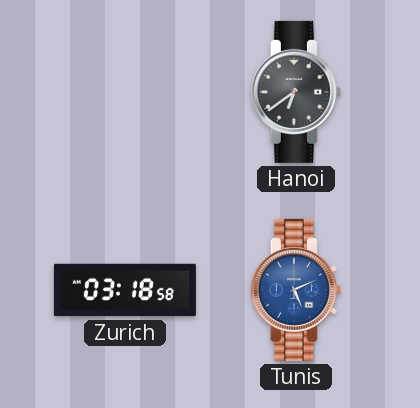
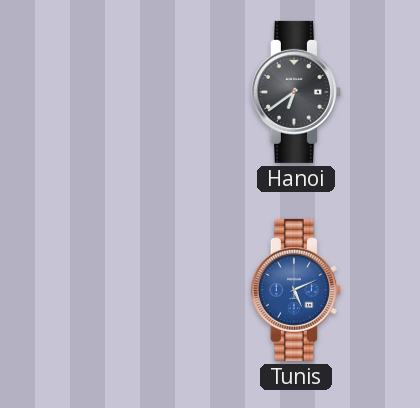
Zurich: 03:18 -> none
